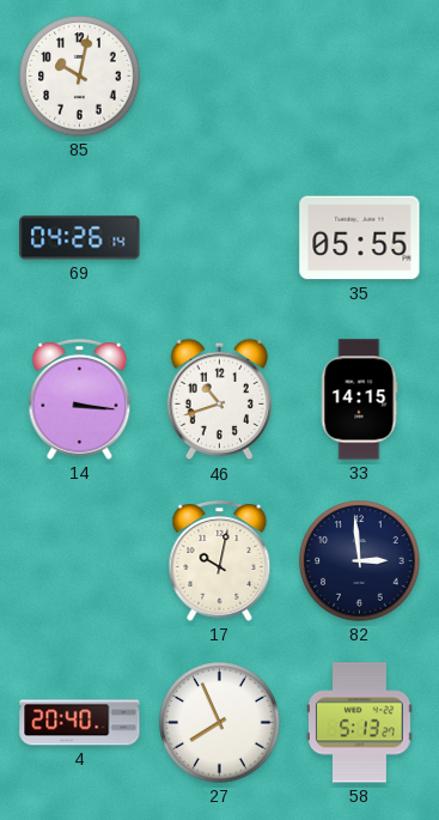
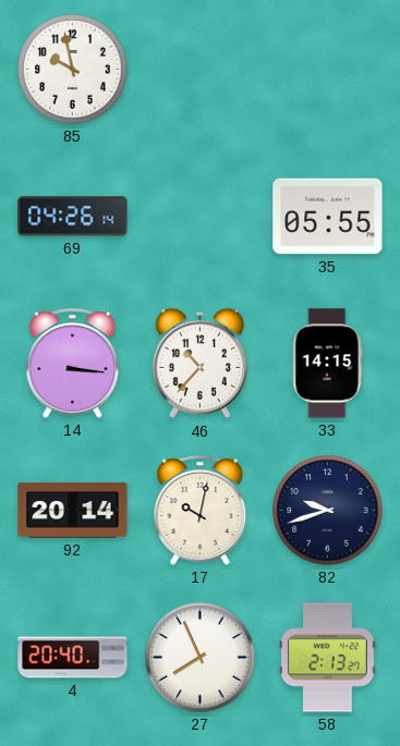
85: 10:02 -> 9:58
46: 10:42 -> 10:37
92: none -> 20:14
82: 2:59 -> 9:42
58: 5:13 -> 2:13
